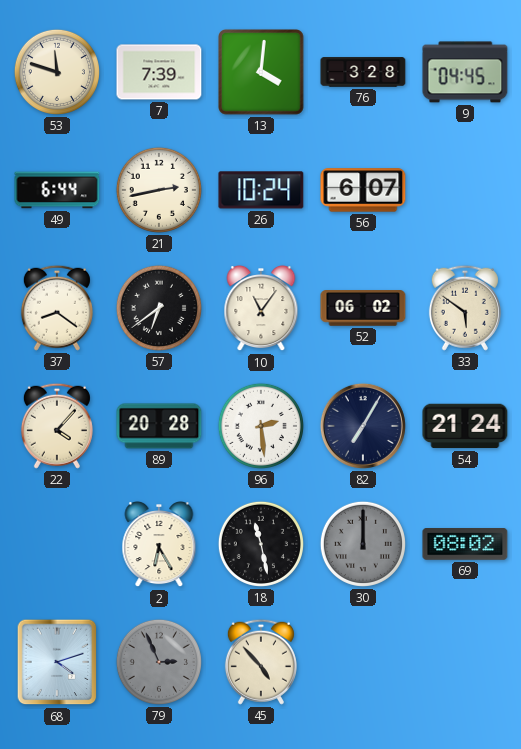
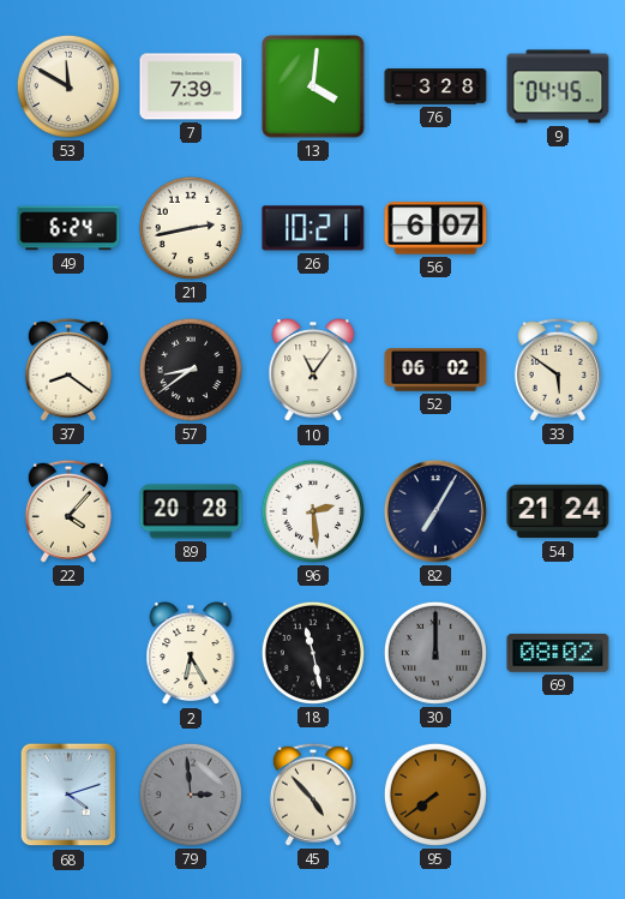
53: 11:48 -> 11:50
49: 6:44 -> 6:24
26: 10:24 -> 10:21
57: 6:39 -> 8:39
79: 2:56 -> 2:59
95: none -> 7:39
